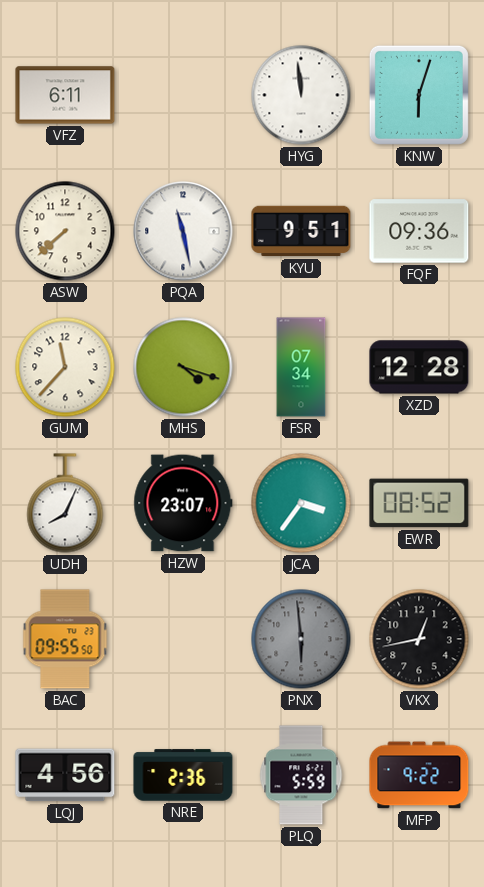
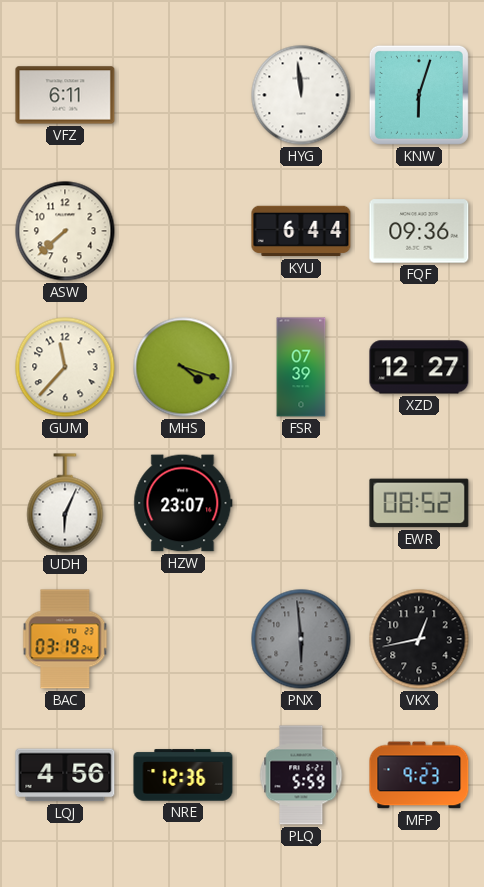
PQA: 11:28 -> none
KYU: 9:51 -> 6:44
FSR: 07:34 -> 07:39
XZD: 12:28 -> 12:27
UDH: 8:04 -> 6:04
JCA: 3:36 -> none
BAC: 09:55 -> 03:19
NRE: 2:36 -> 12:36
MFP: 9:22 -> 9:23
